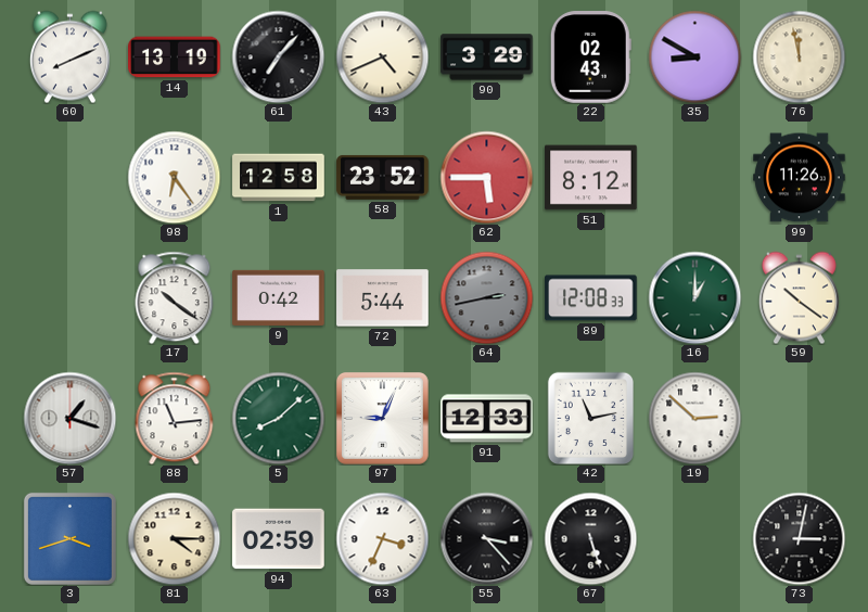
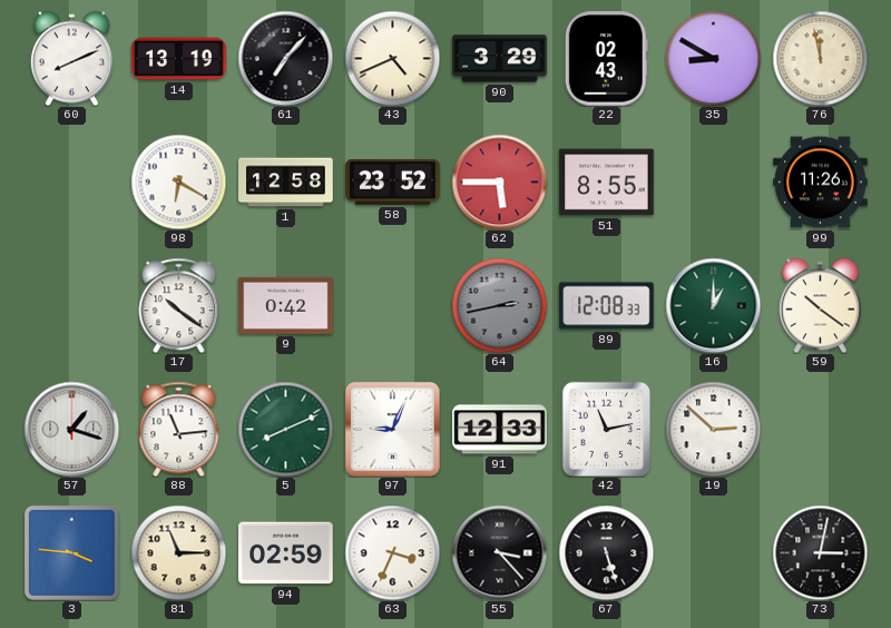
98: 6:24 -> 6:20
51: 8:12 -> 8:55
72: 5:44 -> none
5: 8:08 -> 8:11
3: 3:42 -> 3:46
81: 4:15 -> 11:15
